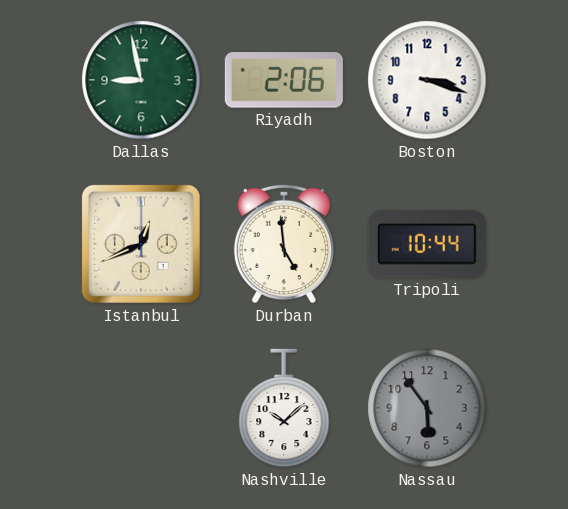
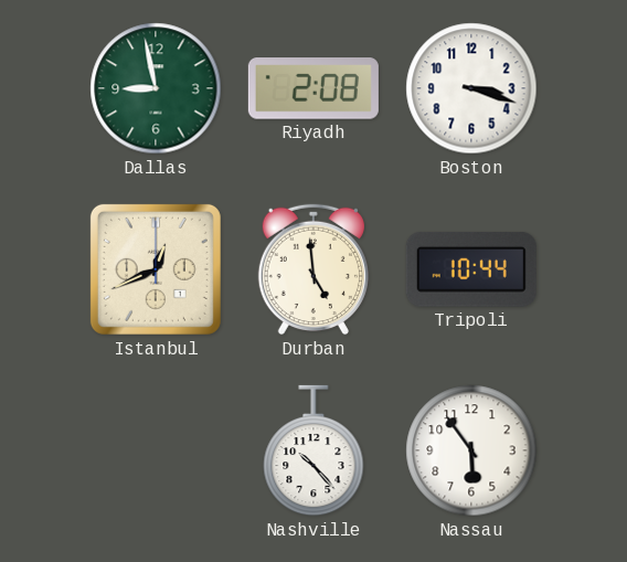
Riyadh: 2:06 -> 2:08
Nashville: 10:08 -> 10:23
Nassau dial: grey -> white
